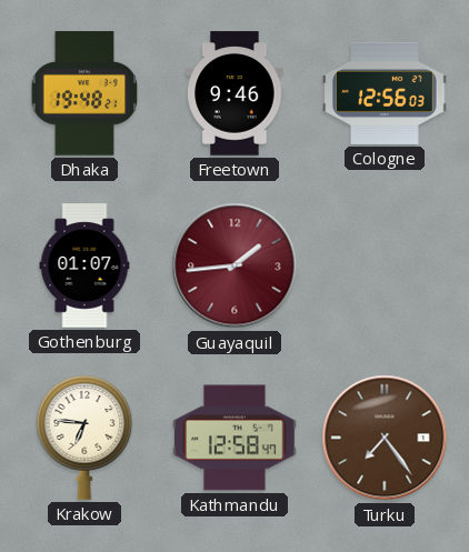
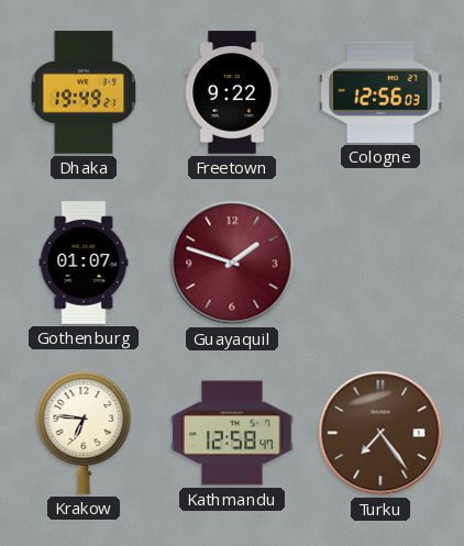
Dhaka: 19:48 -> 19:49
Freetown: 9:46 -> 9:22
Guayaquil: 1:44 -> 1:48
